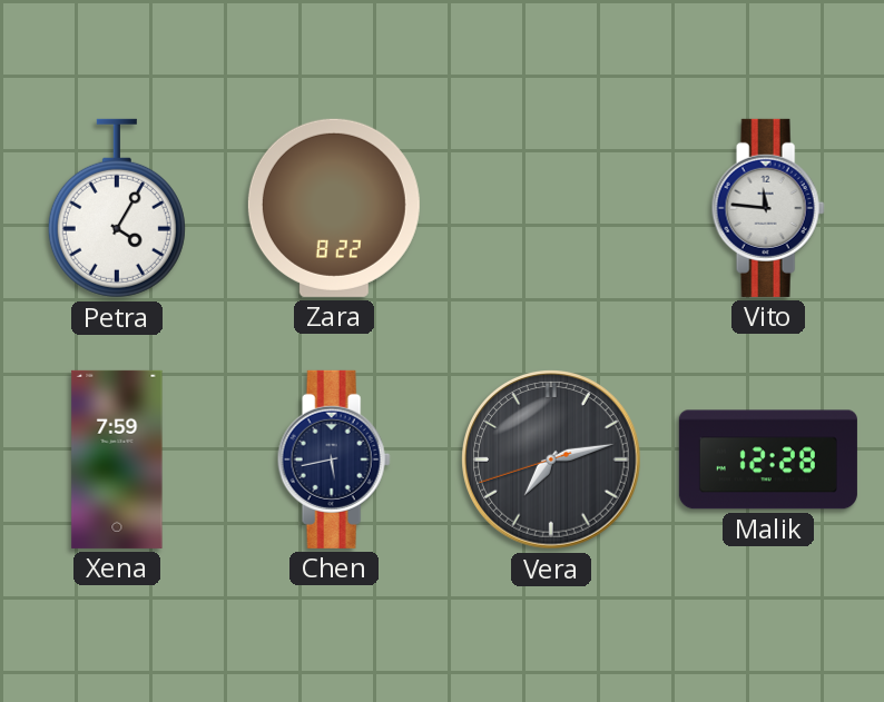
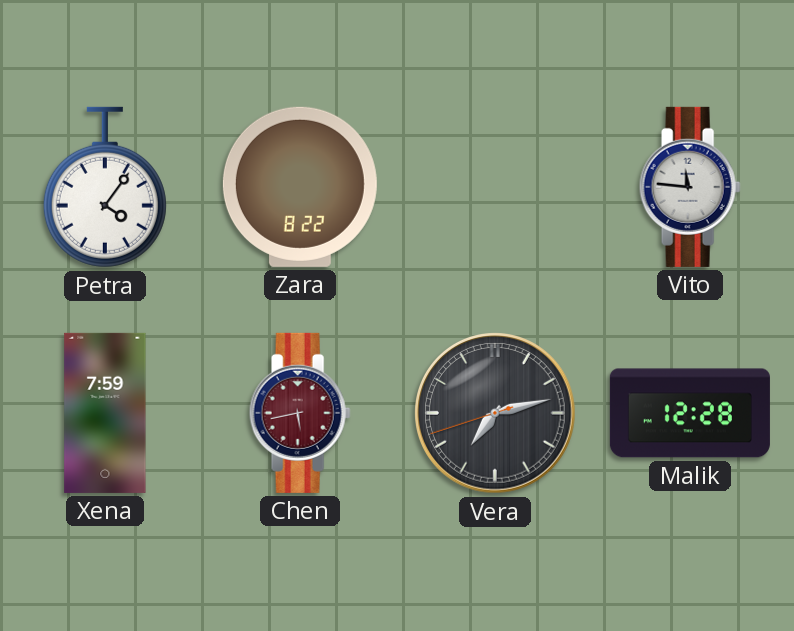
Petra: 4:05 -> 4:06
Chen dial: navy -> burgundy
